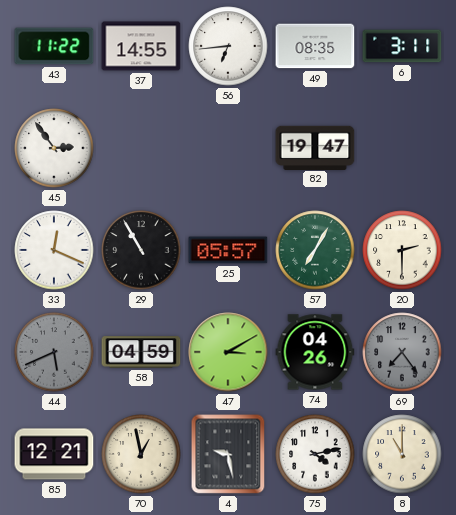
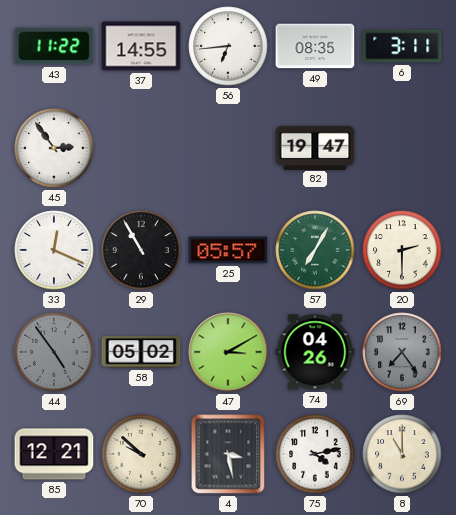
44: 5:41 -> 4:54
58: 04:59 -> 05:02
70: 12:58 -> 9:52
4: 9:28 -> 3:28
